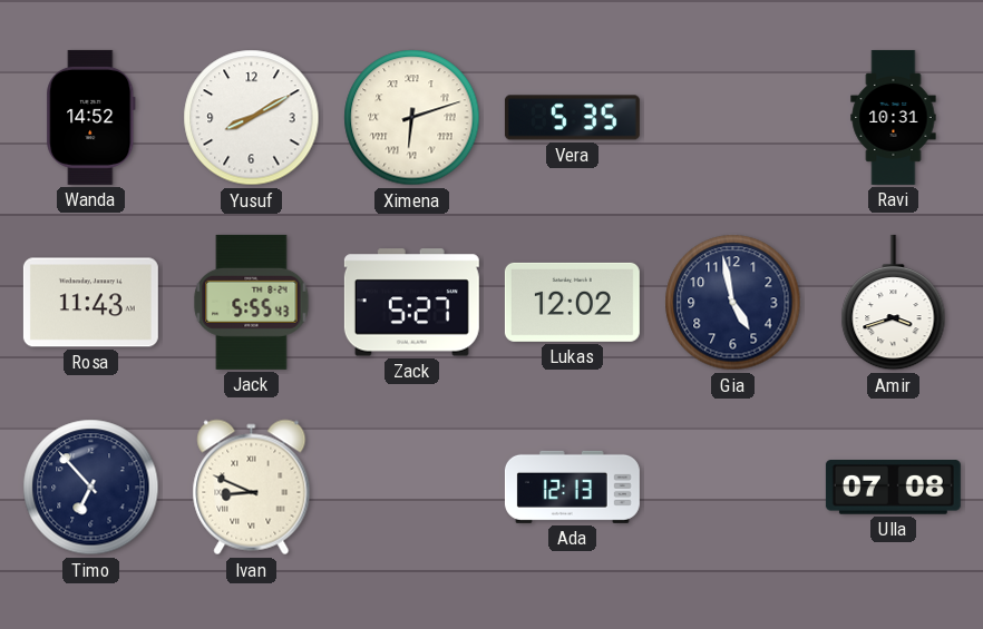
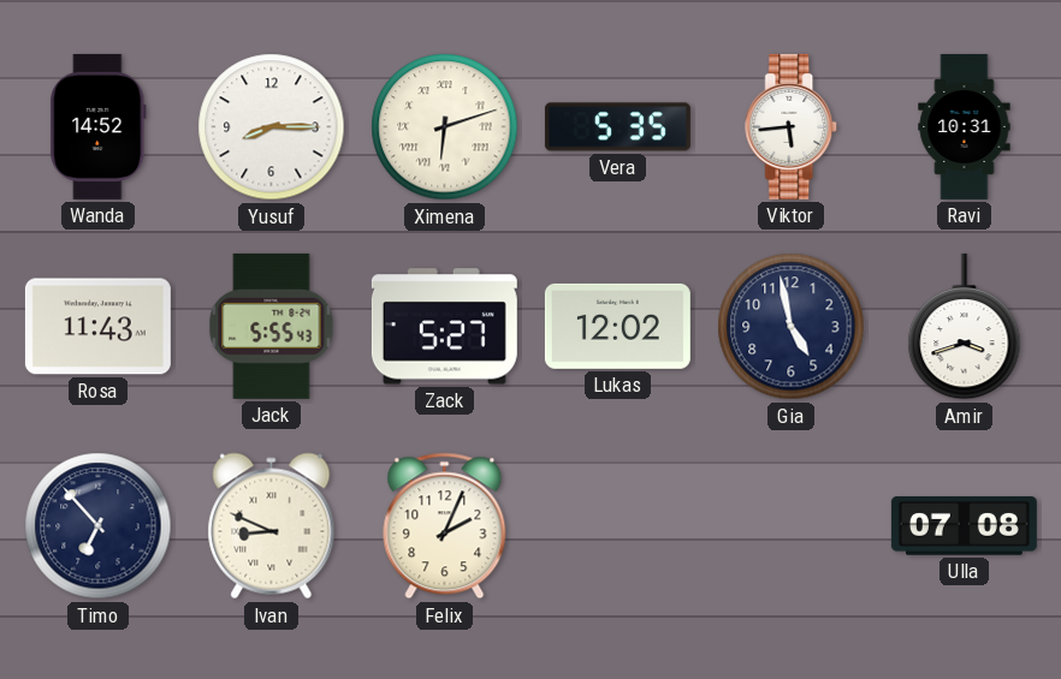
Yusuf: 8:10 -> 8:15
Viktor: none -> 5:44
Felix: none -> 2:04
Ada: 12:13 -> none
